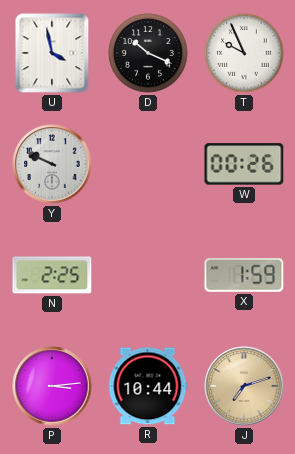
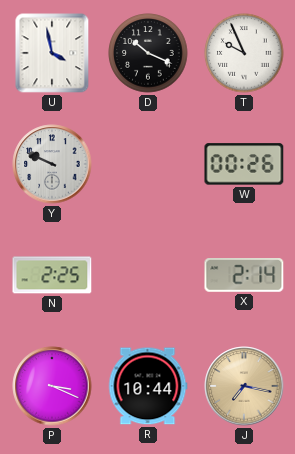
X: 1:59 -> 2:14
P: 3:14 -> 3:19
J: 7:12 -> 7:17
